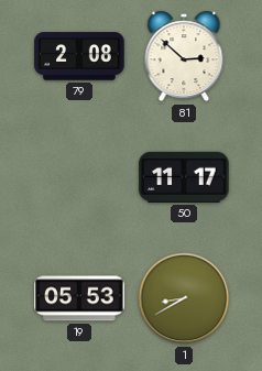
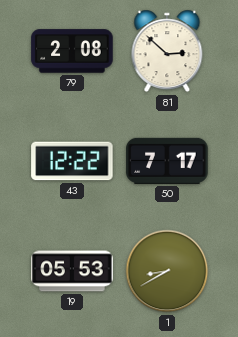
43: none -> 12:22
50: 11:17 -> 7:17
